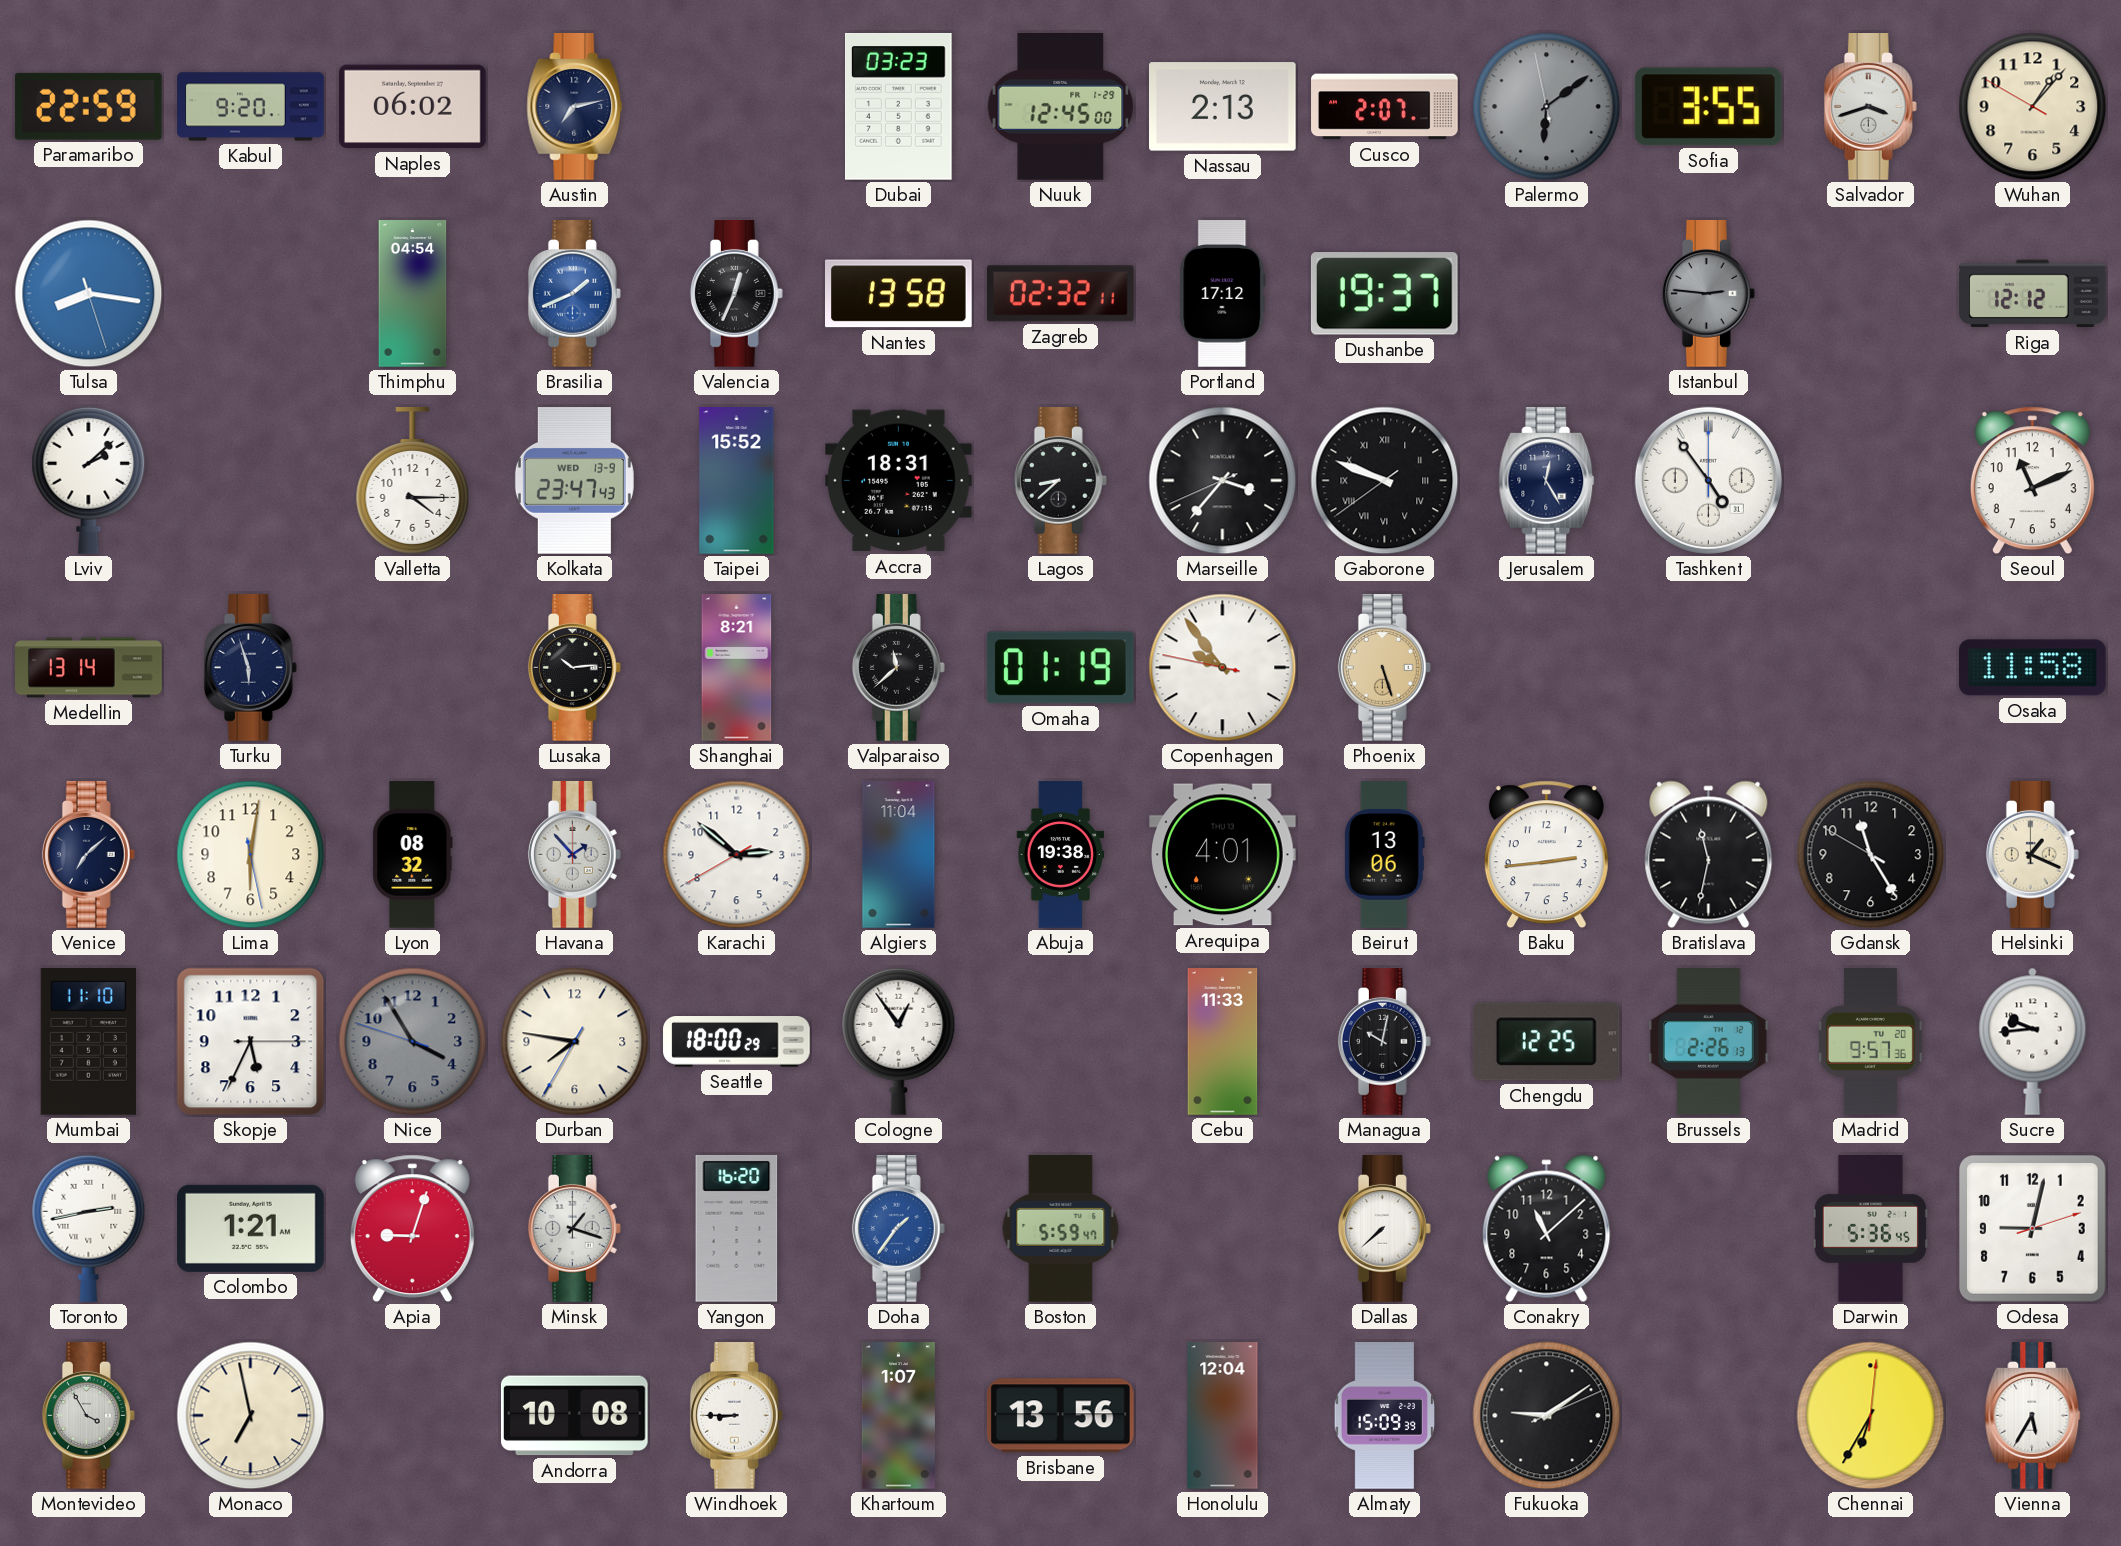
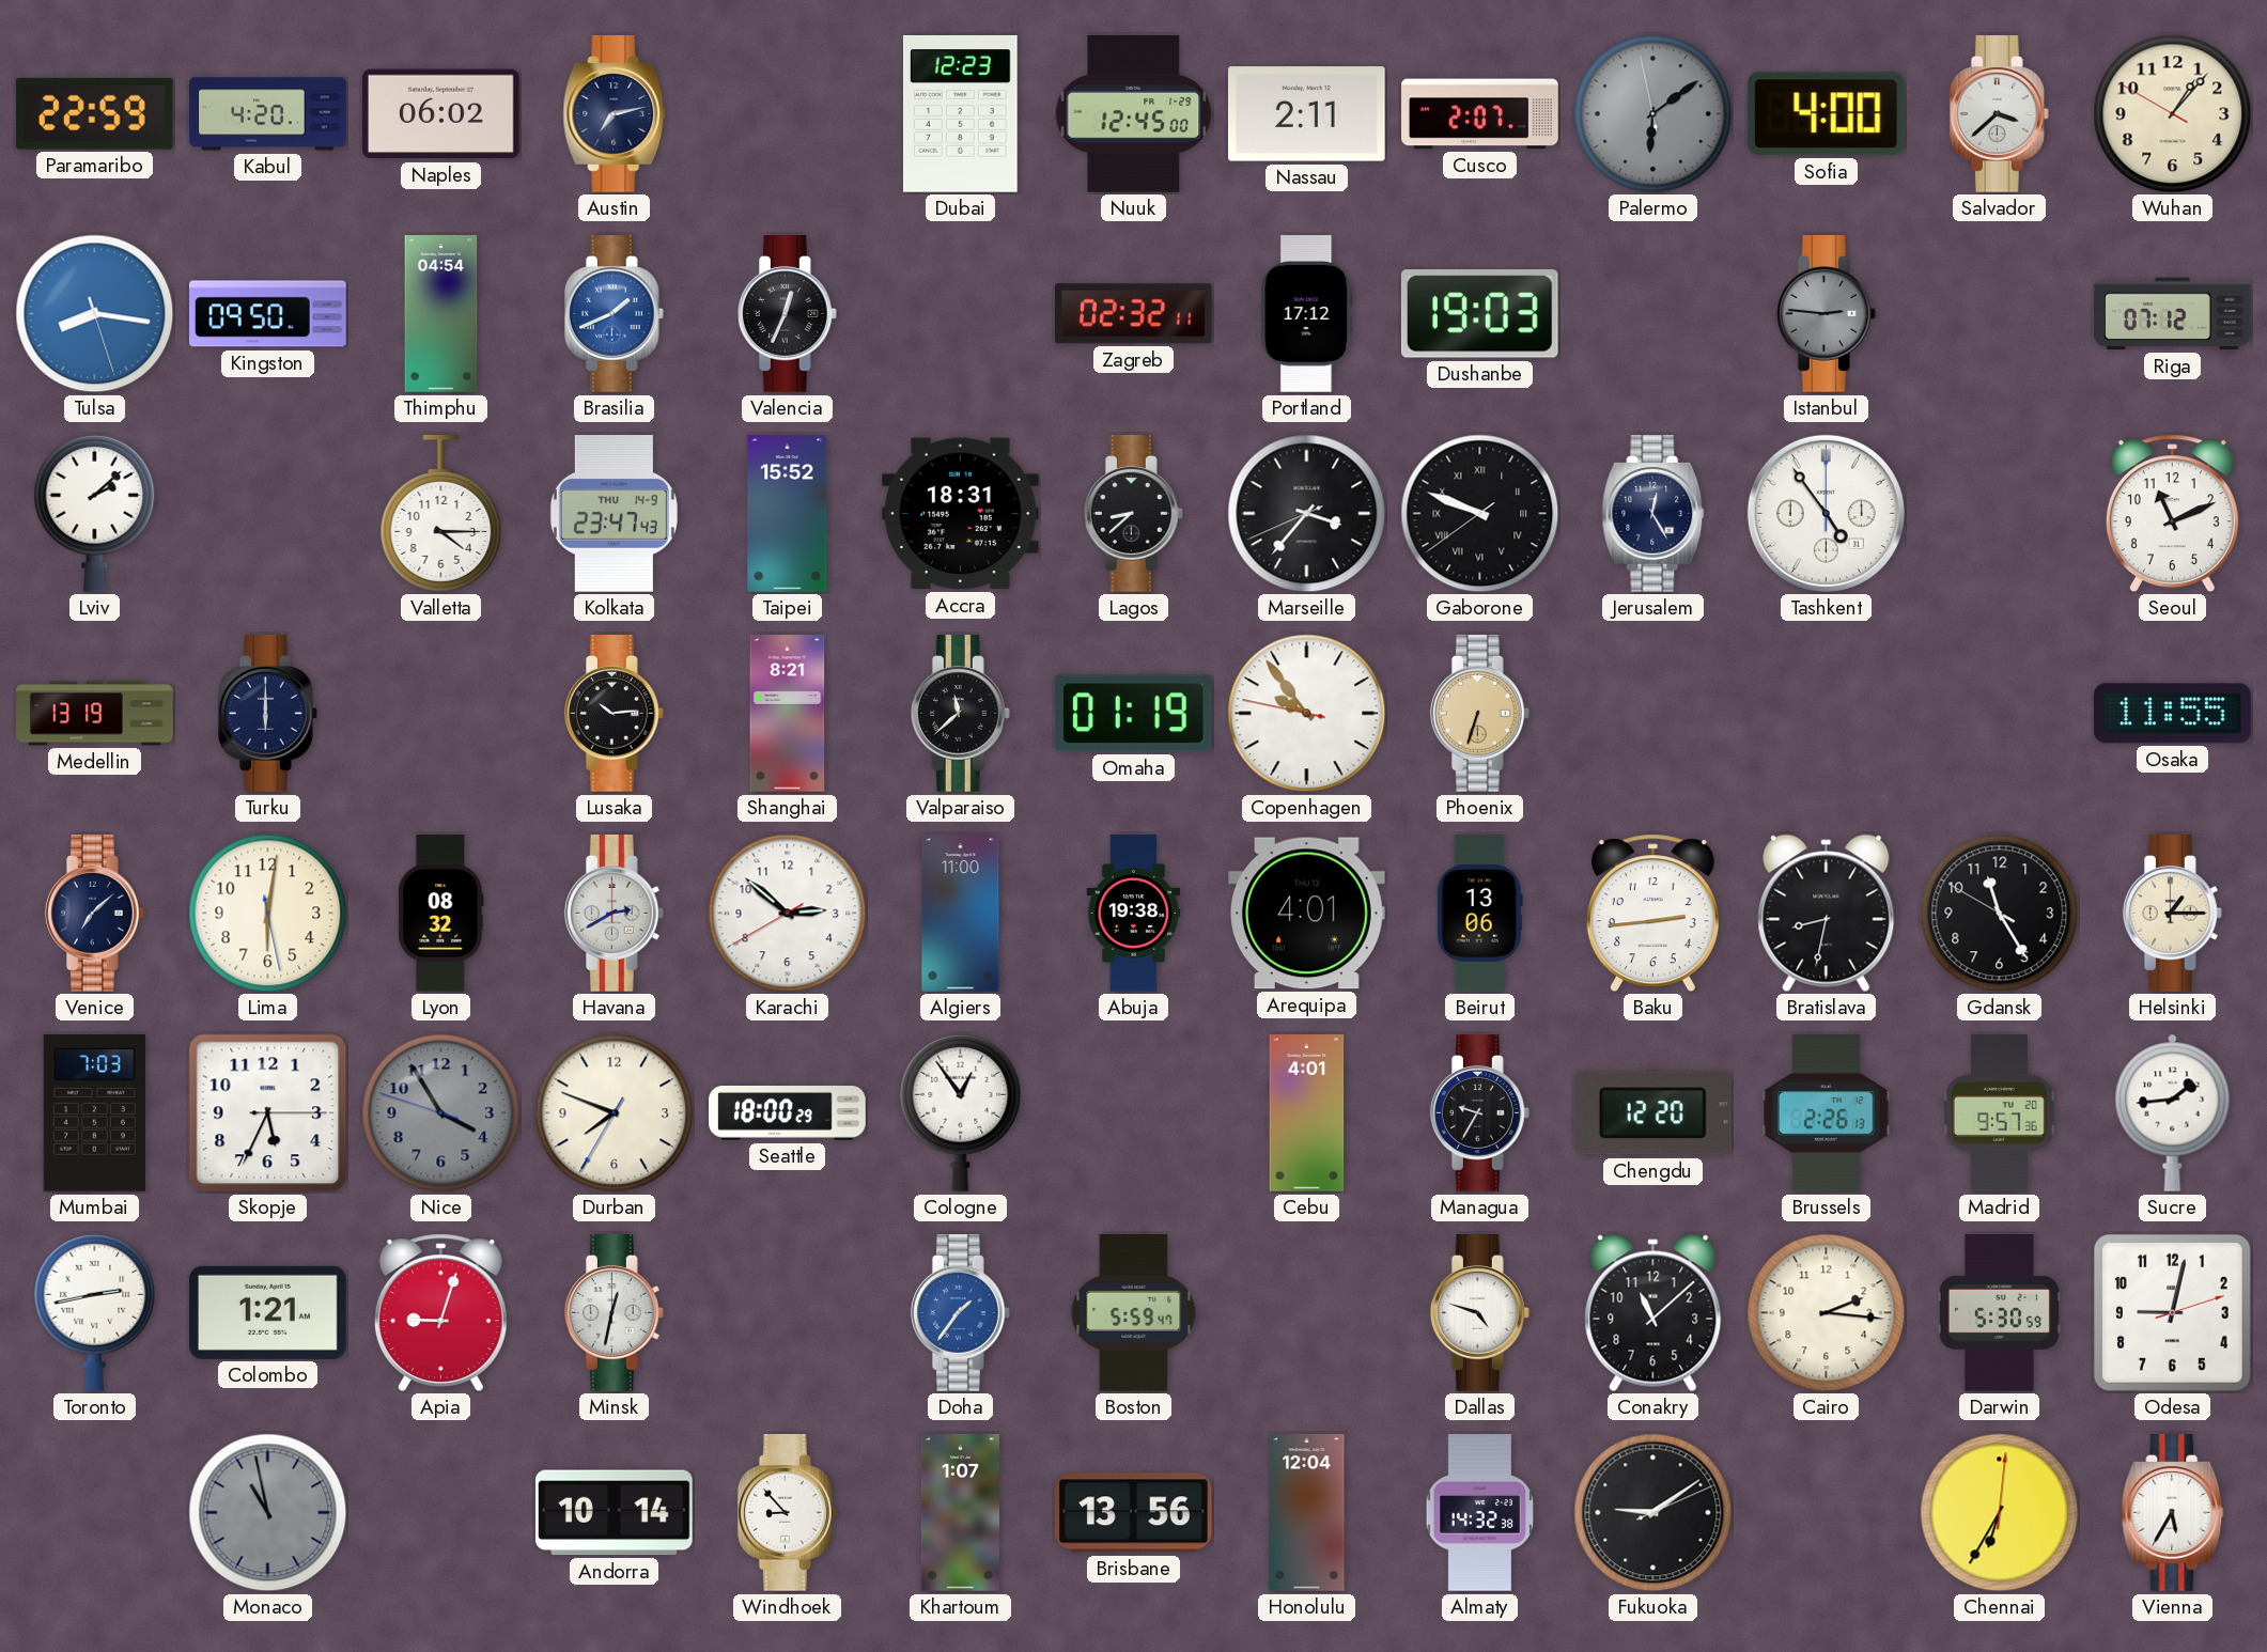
Kabul: 9:20 -> 4:20
Dubai: 03:23 -> 12:23
Nassau: 2:13 -> 2:11
Sofia: 3:55 -> 4:00
Salvador: 3:42 -> 3:38
Kingston: none -> 09:50
Nantes: 13:58 -> none
Dushanbe: 19:37 -> 19:03
Riga: 12:12 -> 07:12
Kolkata date: WED 13-9 -> THU 14-9
Medellin: 13:14 -> 13:19
Turku: 5:57 -> 6:00
Phoenix: 5:27 -> 6:33
Osaka: 11:58 -> 11:55
Havana: 1:53 -> 2:40
Algiers: 11:04 -> 11:00
Bratislava: 11:32 -> 8:32
Helsinki: 1:19 -> 1:15
Mumbai: 11:10 -> 7:03
Durban: 7:46 -> 7:48
Cebu: 11:33 -> 4:01
Managua: 10:02 -> 9:35
Chengdu: 12:25 -> 12:20
Sucre: 9:44 -> 1:44
Minsk: 1:18 -> 12:32
Yangon: 16:20 -> none
Dallas: 7:38 -> 4:48
Cairo: none -> 2:16
Darwin: 5:36 -> 5:30
Montevideo: 3:55 -> none
Monaco: 6:58 -> 10:58
Monaco dial: cream -> grey
Andorra: 10:08 -> 10:14
Windhoek: 8:45 -> 8:53
Almaty: 15:09 -> 14:32
